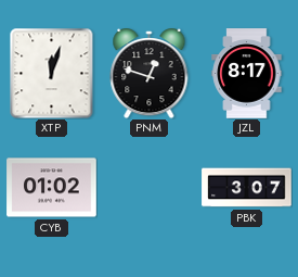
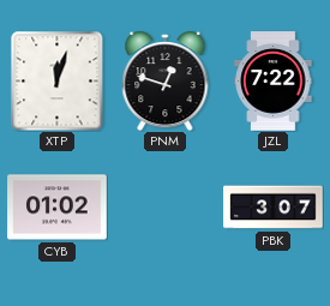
JZL: 8:17 -> 7:22
